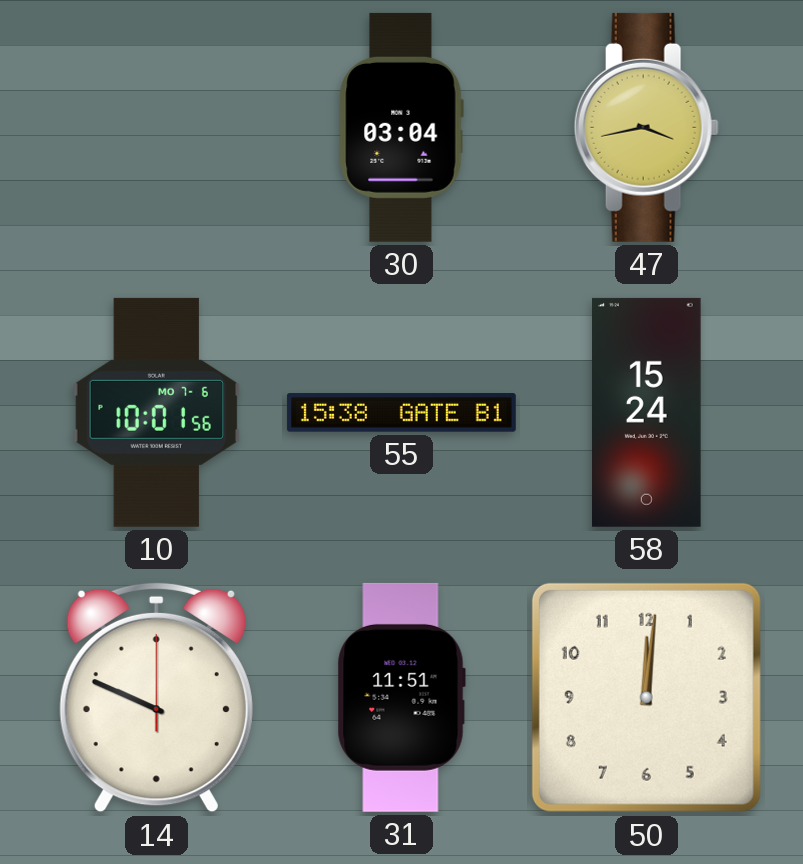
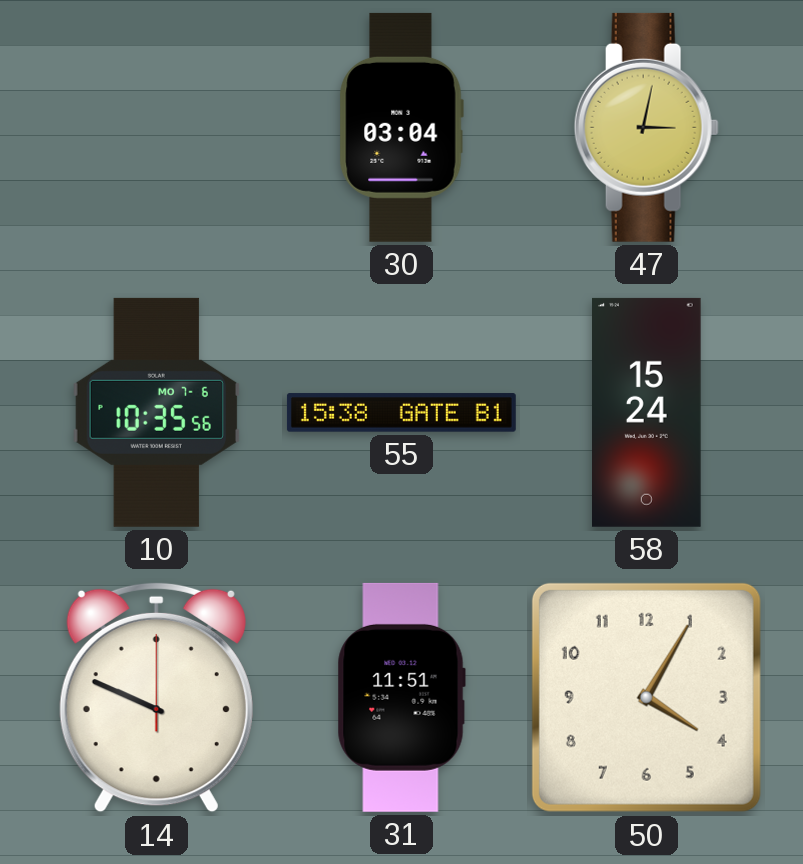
47: 3:43 -> 3:02
10: 10:01 -> 10:35
50: 12:01 -> 4:05
